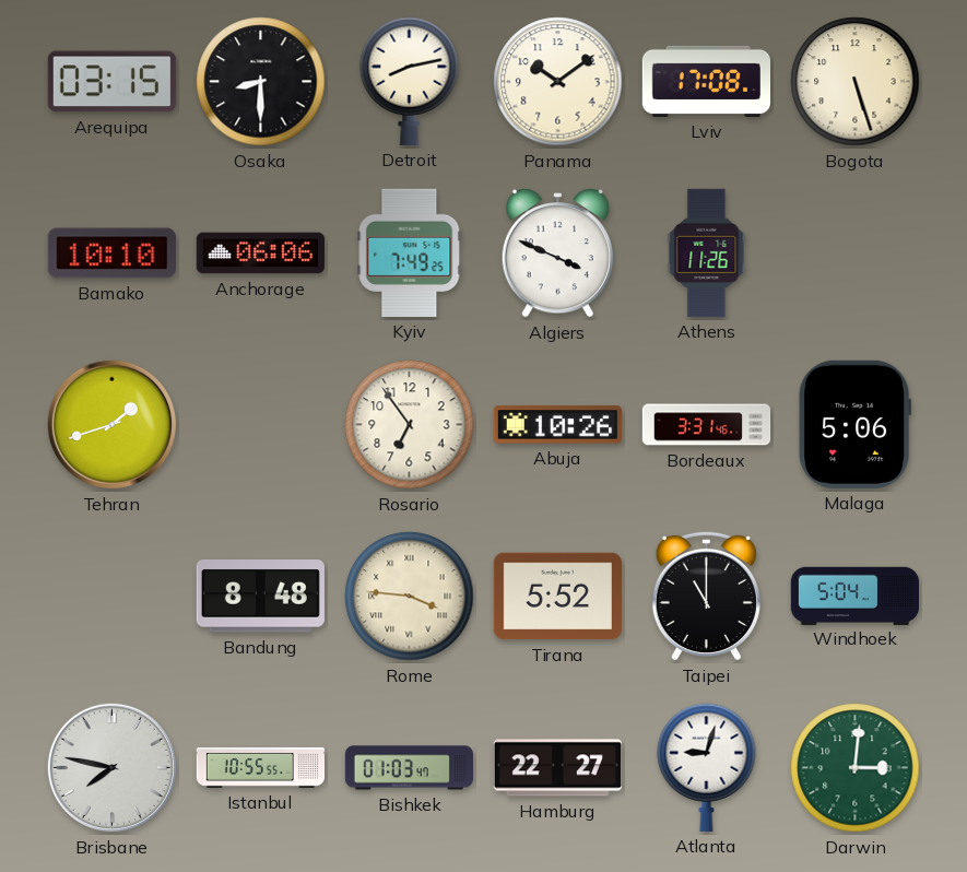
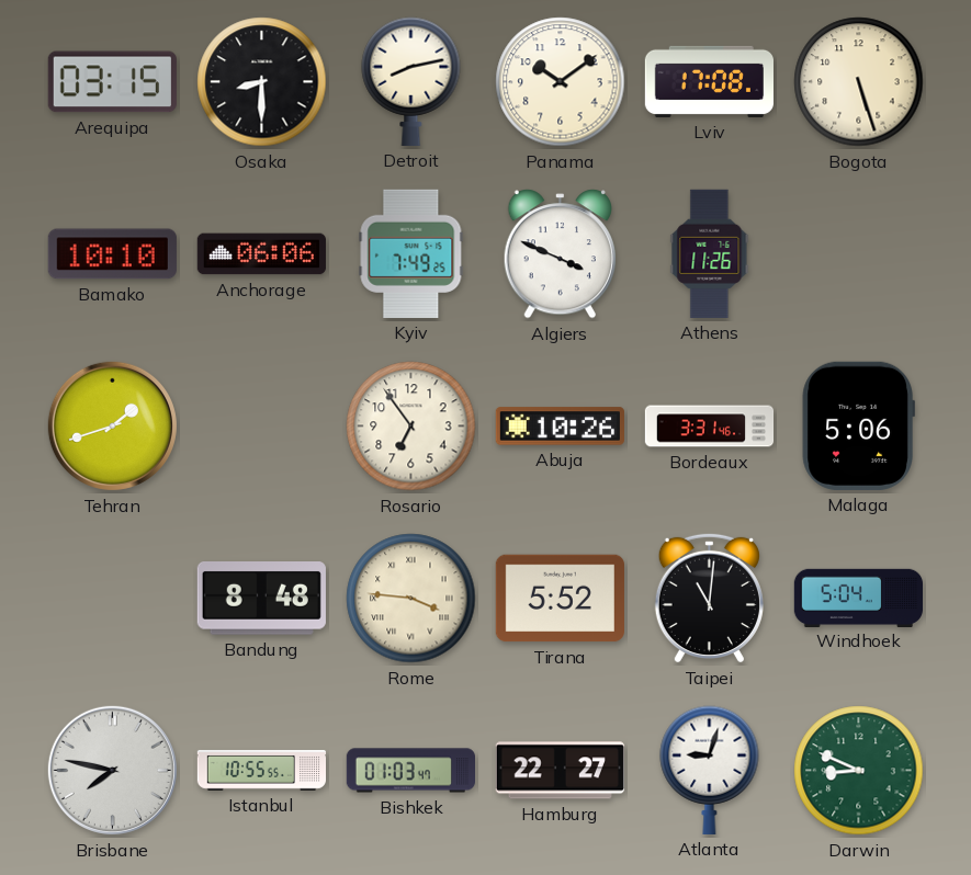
Taipei: 11:00 -> 11:01
Darwin: 3:01 -> 8:49
